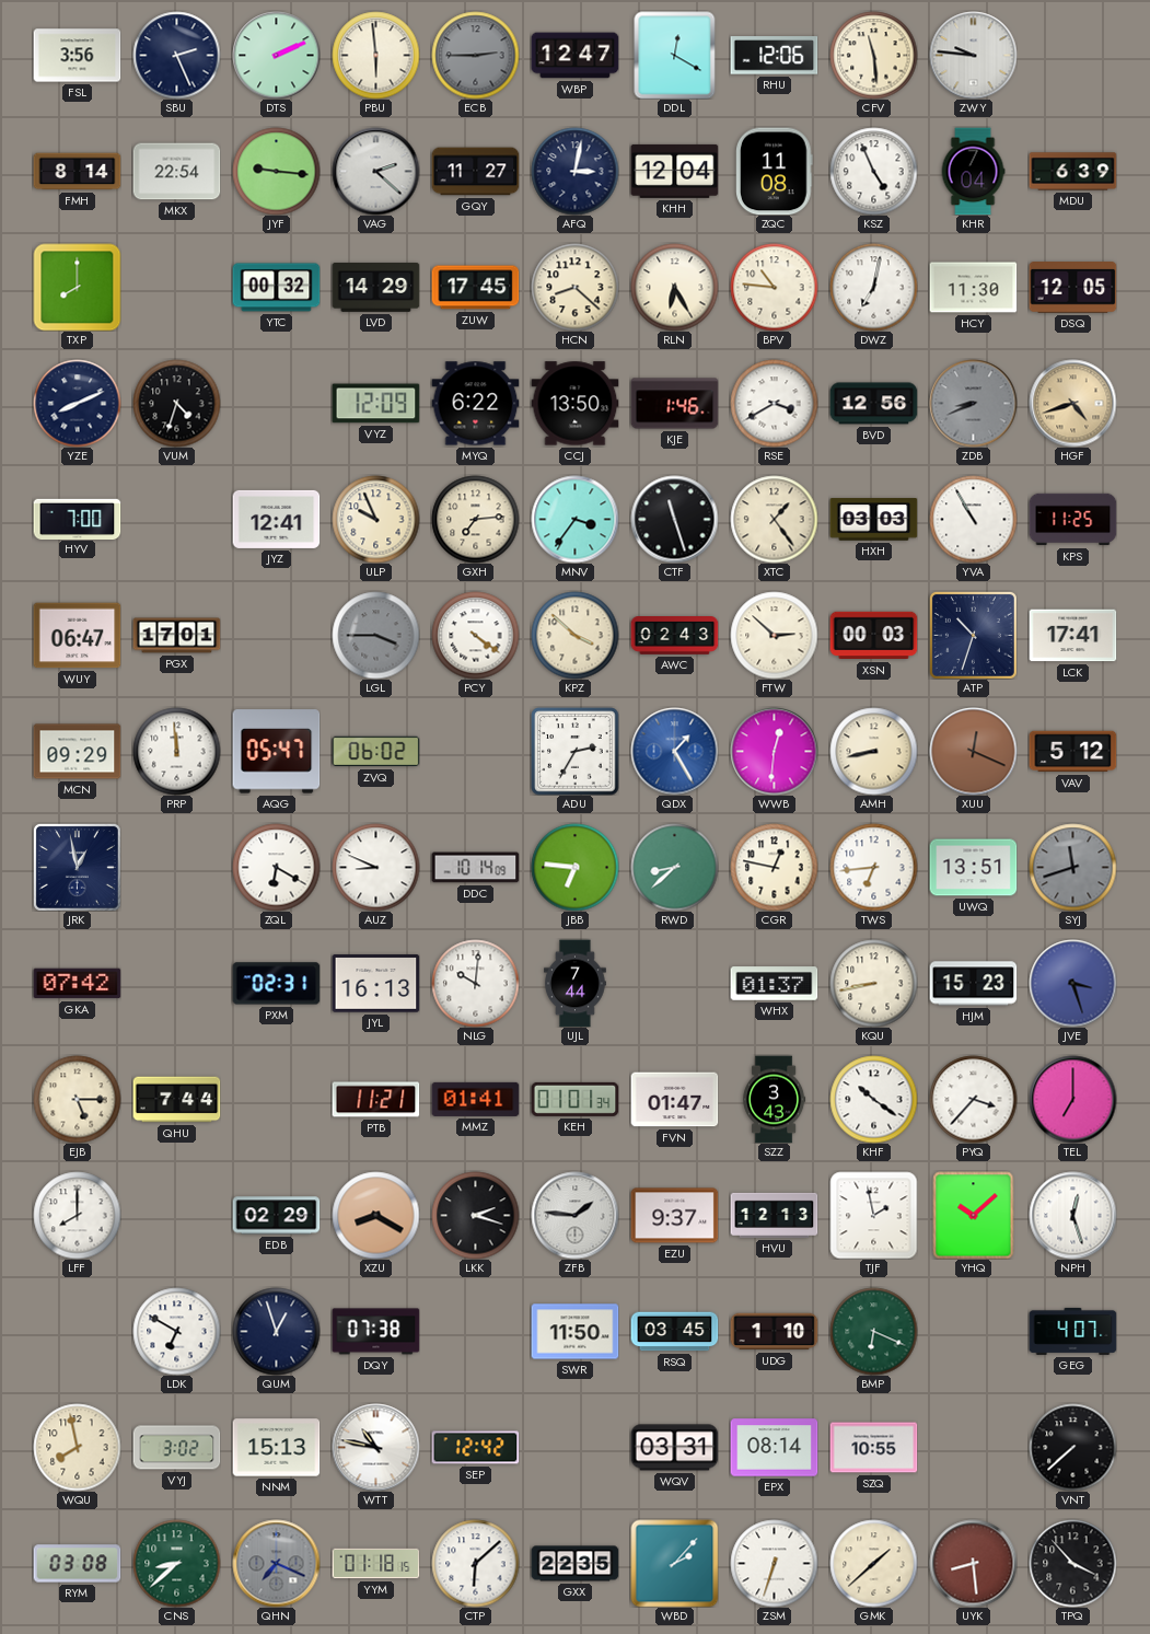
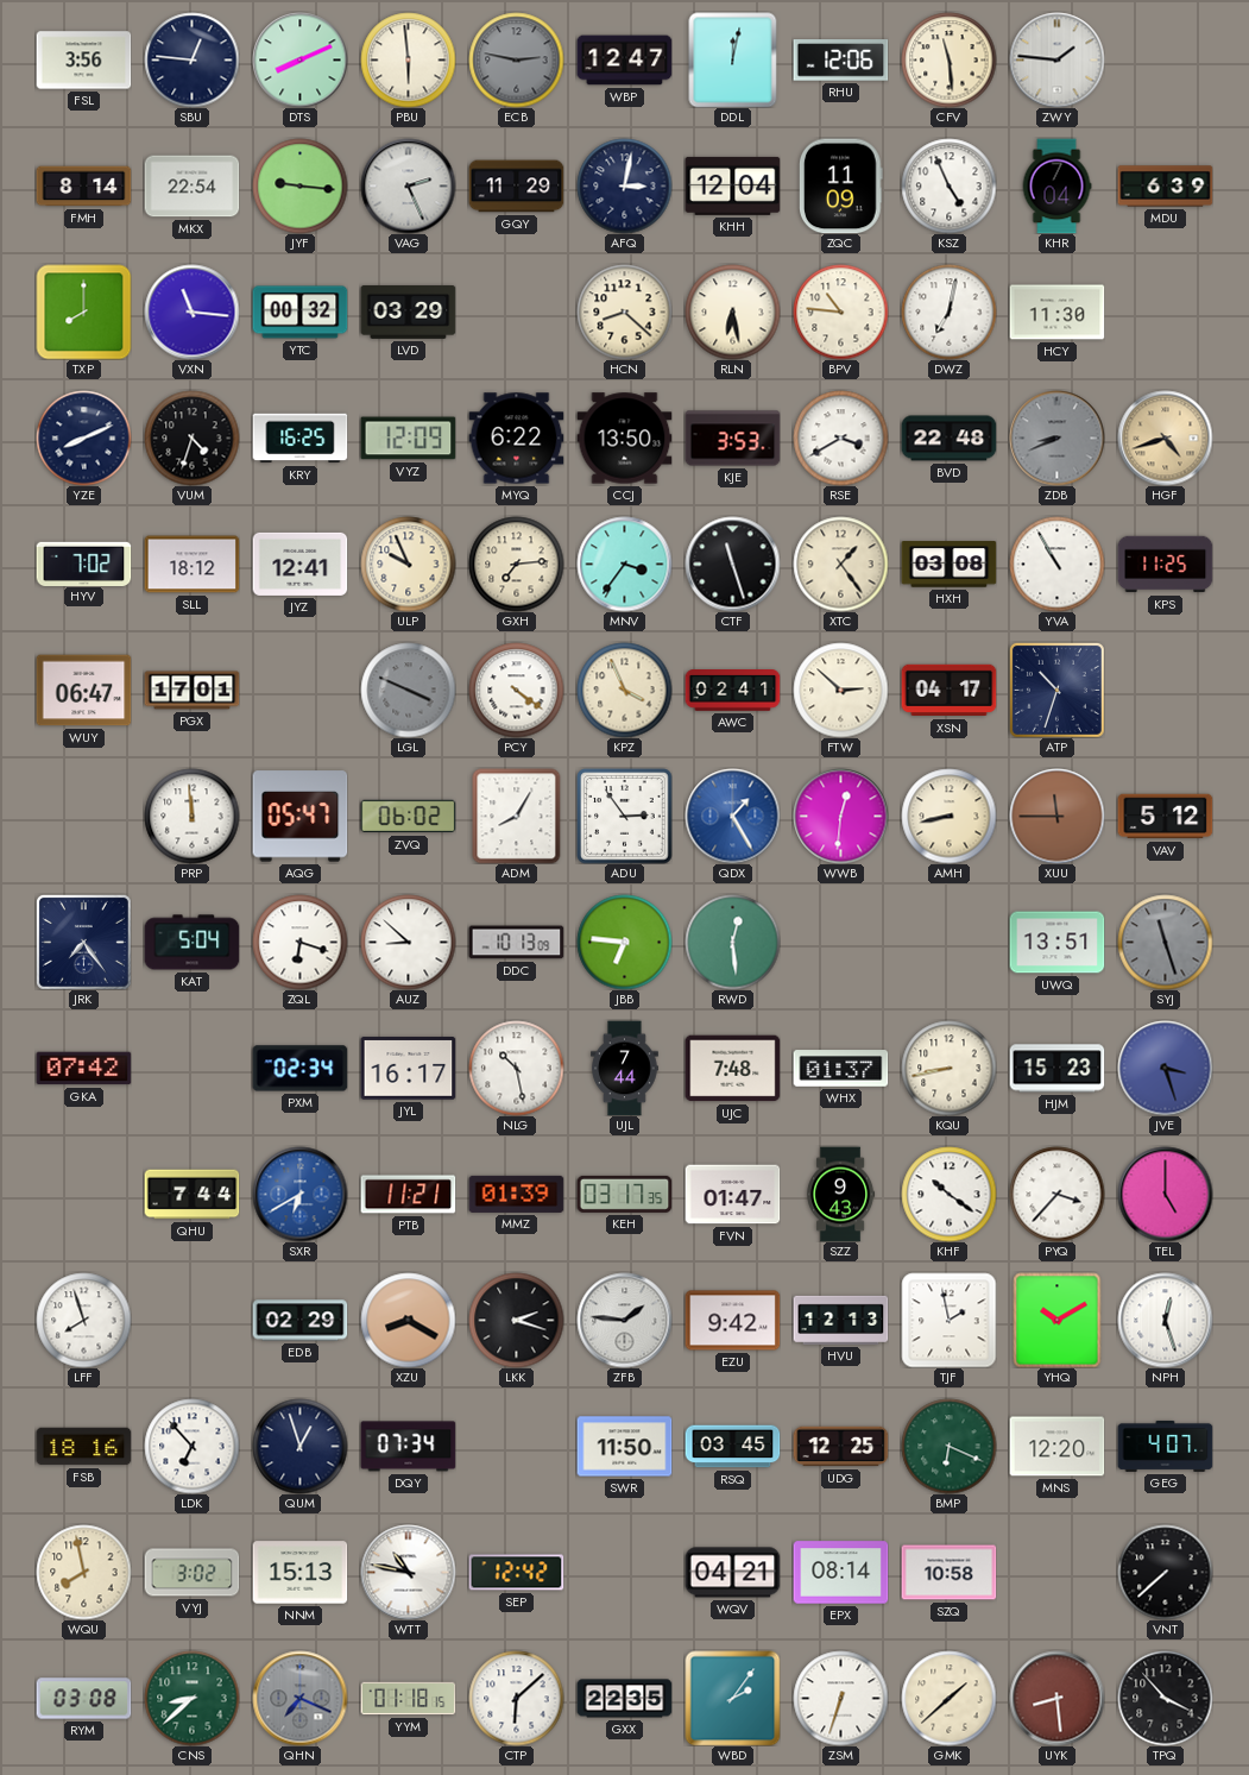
SBU: 2:26 -> 12:46
DTS: 2:11 -> 8:11
ECB: 2:45 -> 2:47
DDL: 12:20 -> 12:02
ZWY: 9:46 -> 1:46
VAG: 2:22 -> 2:26
GQY: 11:27 -> 11:29
ZQC: 11:08 -> 11:09
VXN: none -> 11:16
LVD: 14:29 -> 03:29
ZUW: 17:45 -> none
RLN: 6:25 -> 6:28
DSQ: 12:05 -> none
KRY: none -> 16:25
KJE: 1:46 -> 3:53
BVD: 12:56 -> 22:48
HYV: 7:00 -> 7:02
SLL: none -> 18:12
HXH: 03:03 -> 03:08
LGL: 3:45 -> 3:49
KPZ: 3:52 -> 3:56
AWC: 02:43 -> 02:41
XSN: 00:03 -> 04:17
LCK: 17:41 -> none
MCN: 09:29 -> none
ADM: none -> 8:05
ADU: 2:35 -> 2:54
XUU: 12:19 -> 11:45
JRK: 12:58 -> 7:24
KAT: none -> 5:04
ZQL: 6:20 -> 6:18
AUZ: 8:49 -> 8:52
DDC: 10:14 -> 10:13
RWD: 8:38 -> 12:29
CGR: 12:47 -> none
TWS: 6:44 -> none
SYJ: 11:42 -> 11:27
PXM: 02:31 -> 02:34
JYL: 16:13 -> 16:17
NLG: 10:01 -> 10:28
UJC: none -> 7:48
EJB: 5:15 -> none
SXR: none -> 6:40
MMZ: 01:41 -> 01:39
KEH: 01:01 -> 03:17
SZZ: 3:43 -> 9:43
TEL: 7:00 -> 5:00
LFF: 8:00 -> 7:57
EZU: 9:37 -> 9:42
YHQ: 10:08 -> 10:10
FSB: none -> 18:16
LDK: 6:50 -> 6:53
DQY: 07:38 -> 07:34
UDG: 1:10 -> 12:25
MNS: none -> 12:20
WQV: 03:31 -> 04:21
SZQ: 10:55 -> 10:58
WBD: 2:07 -> 2:06
